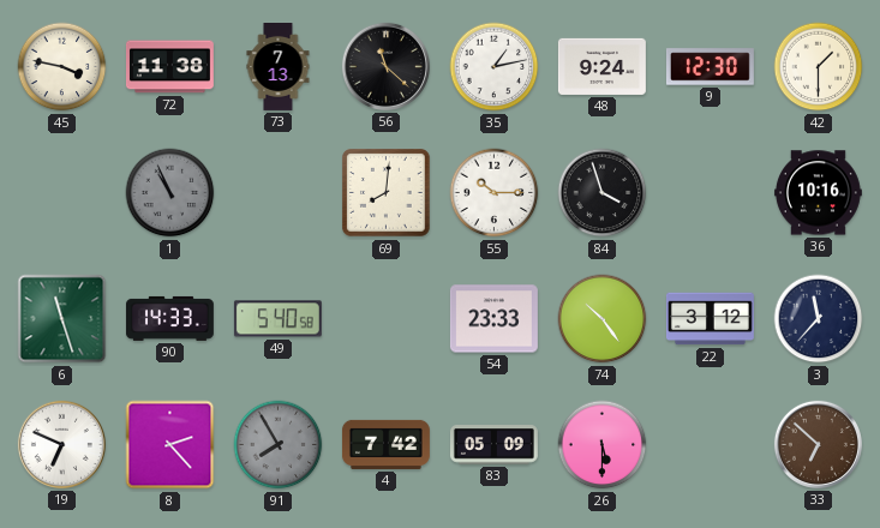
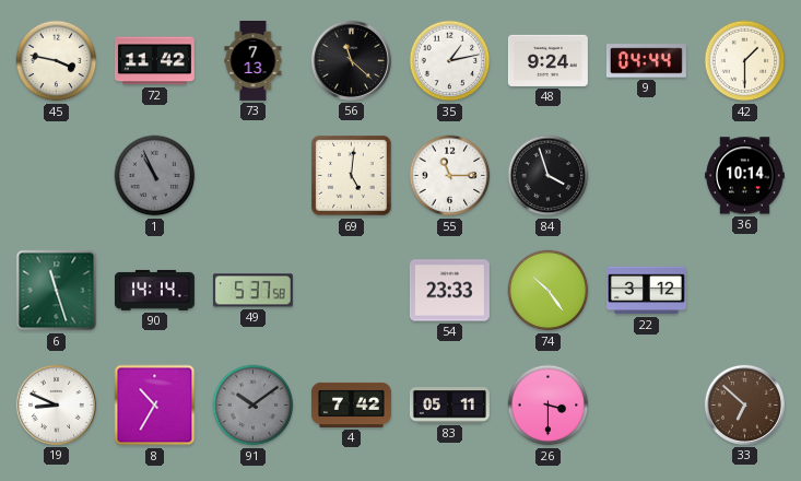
72: 11:38 -> 11:42
9: 12:30 -> 04:44
69: 8:01 -> 5:01
55: 10:15 -> 11:15
36: 10:16 -> 10:14
90: 14:33 -> 14:14
49: 5:40 -> 5:37
3: 11:37 -> none
19: 6:49 -> 8:49
8: 2:23 -> 10:35
91: 7:55 -> 10:09
83: 05:09 -> 05:11
26: 5:30 -> 3:30
